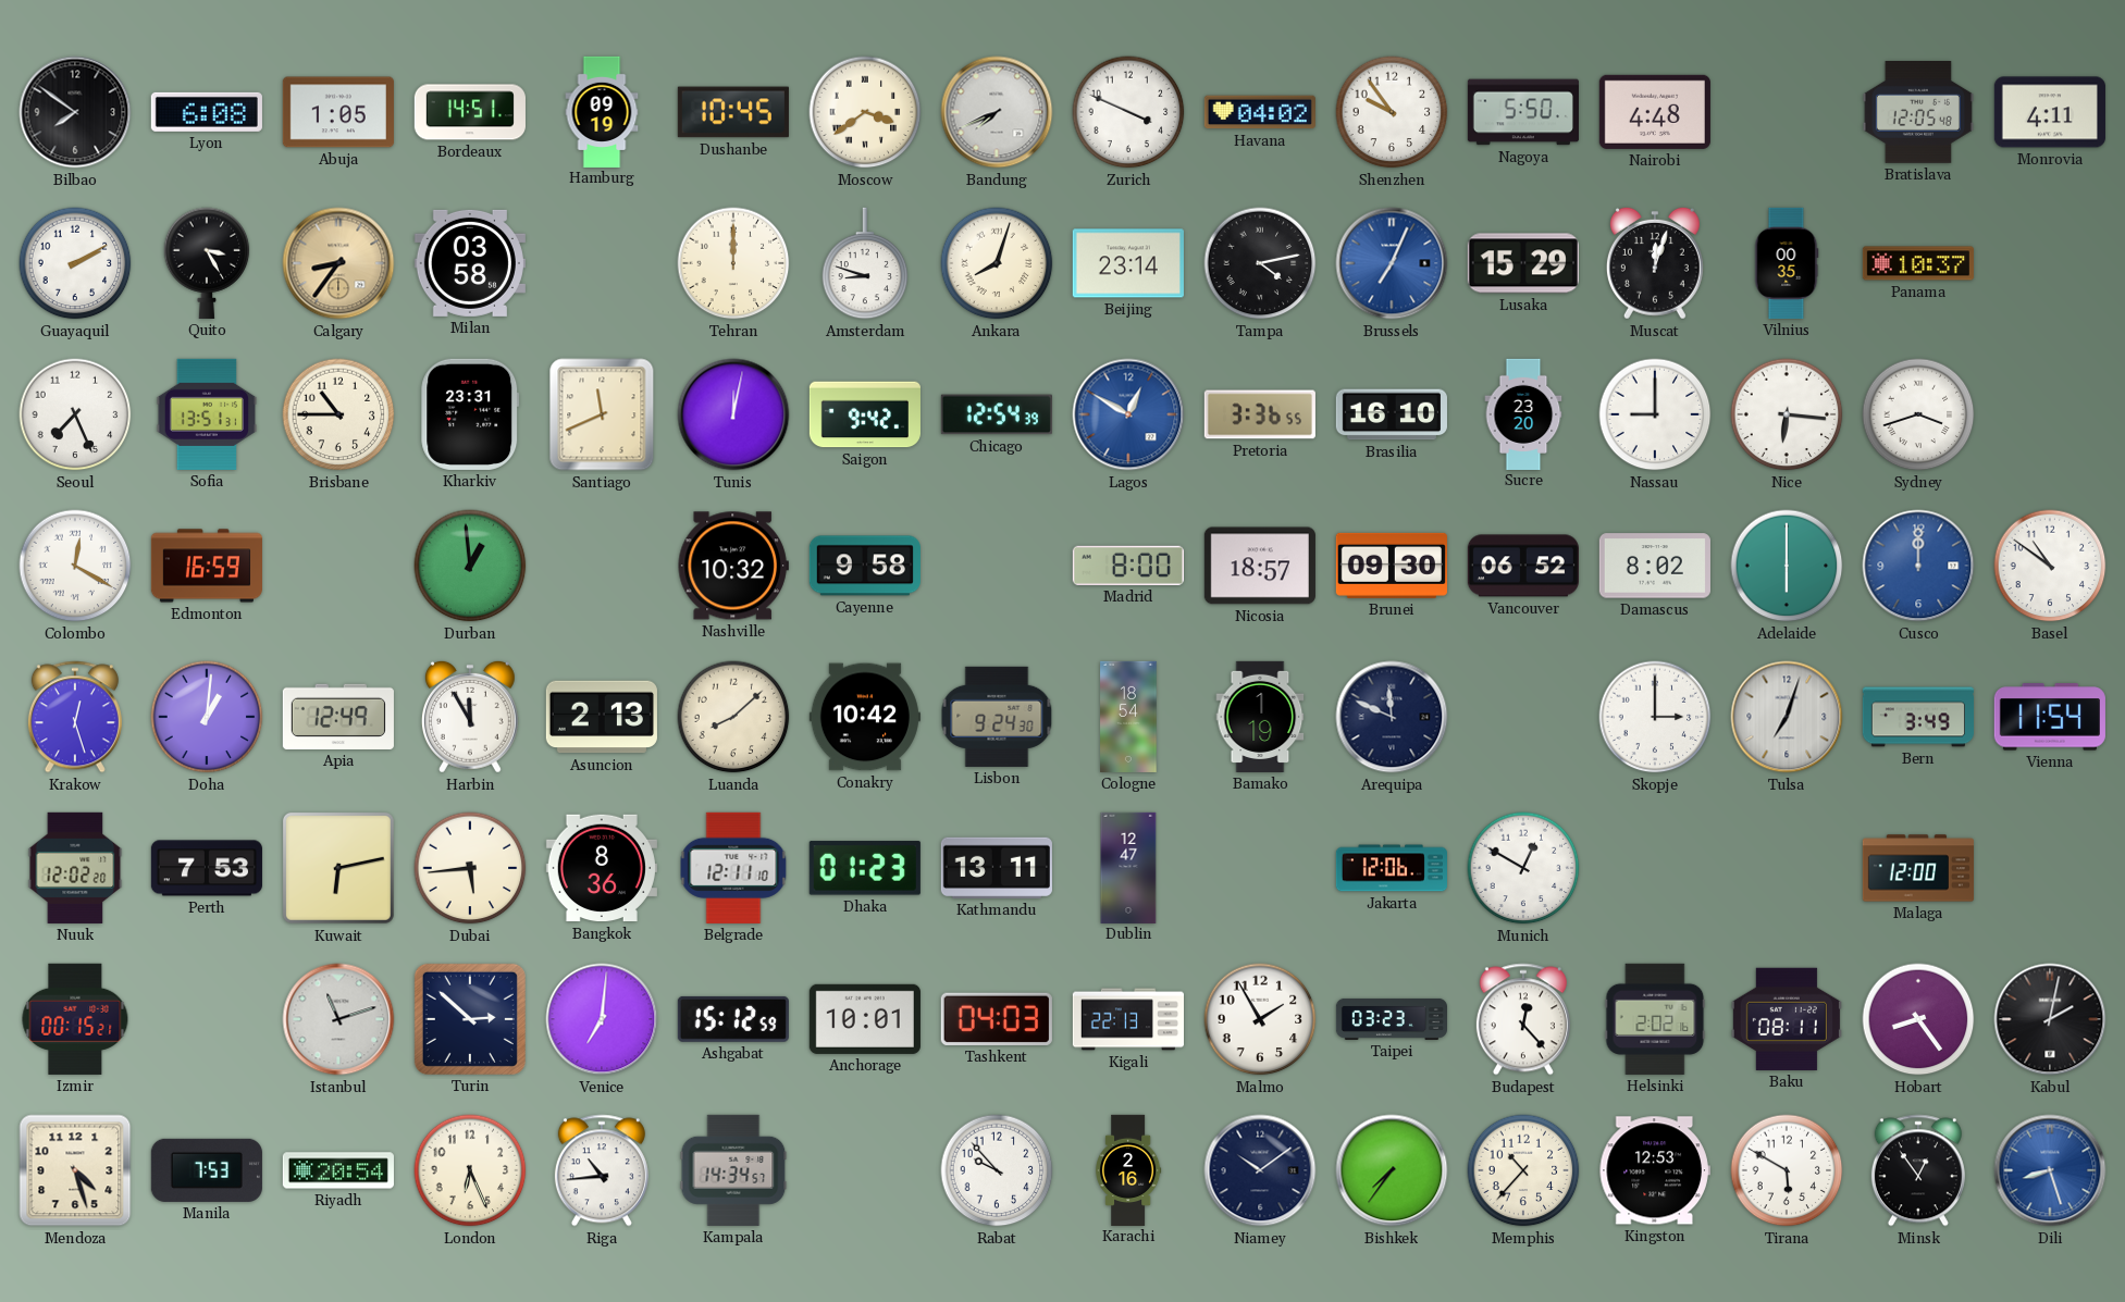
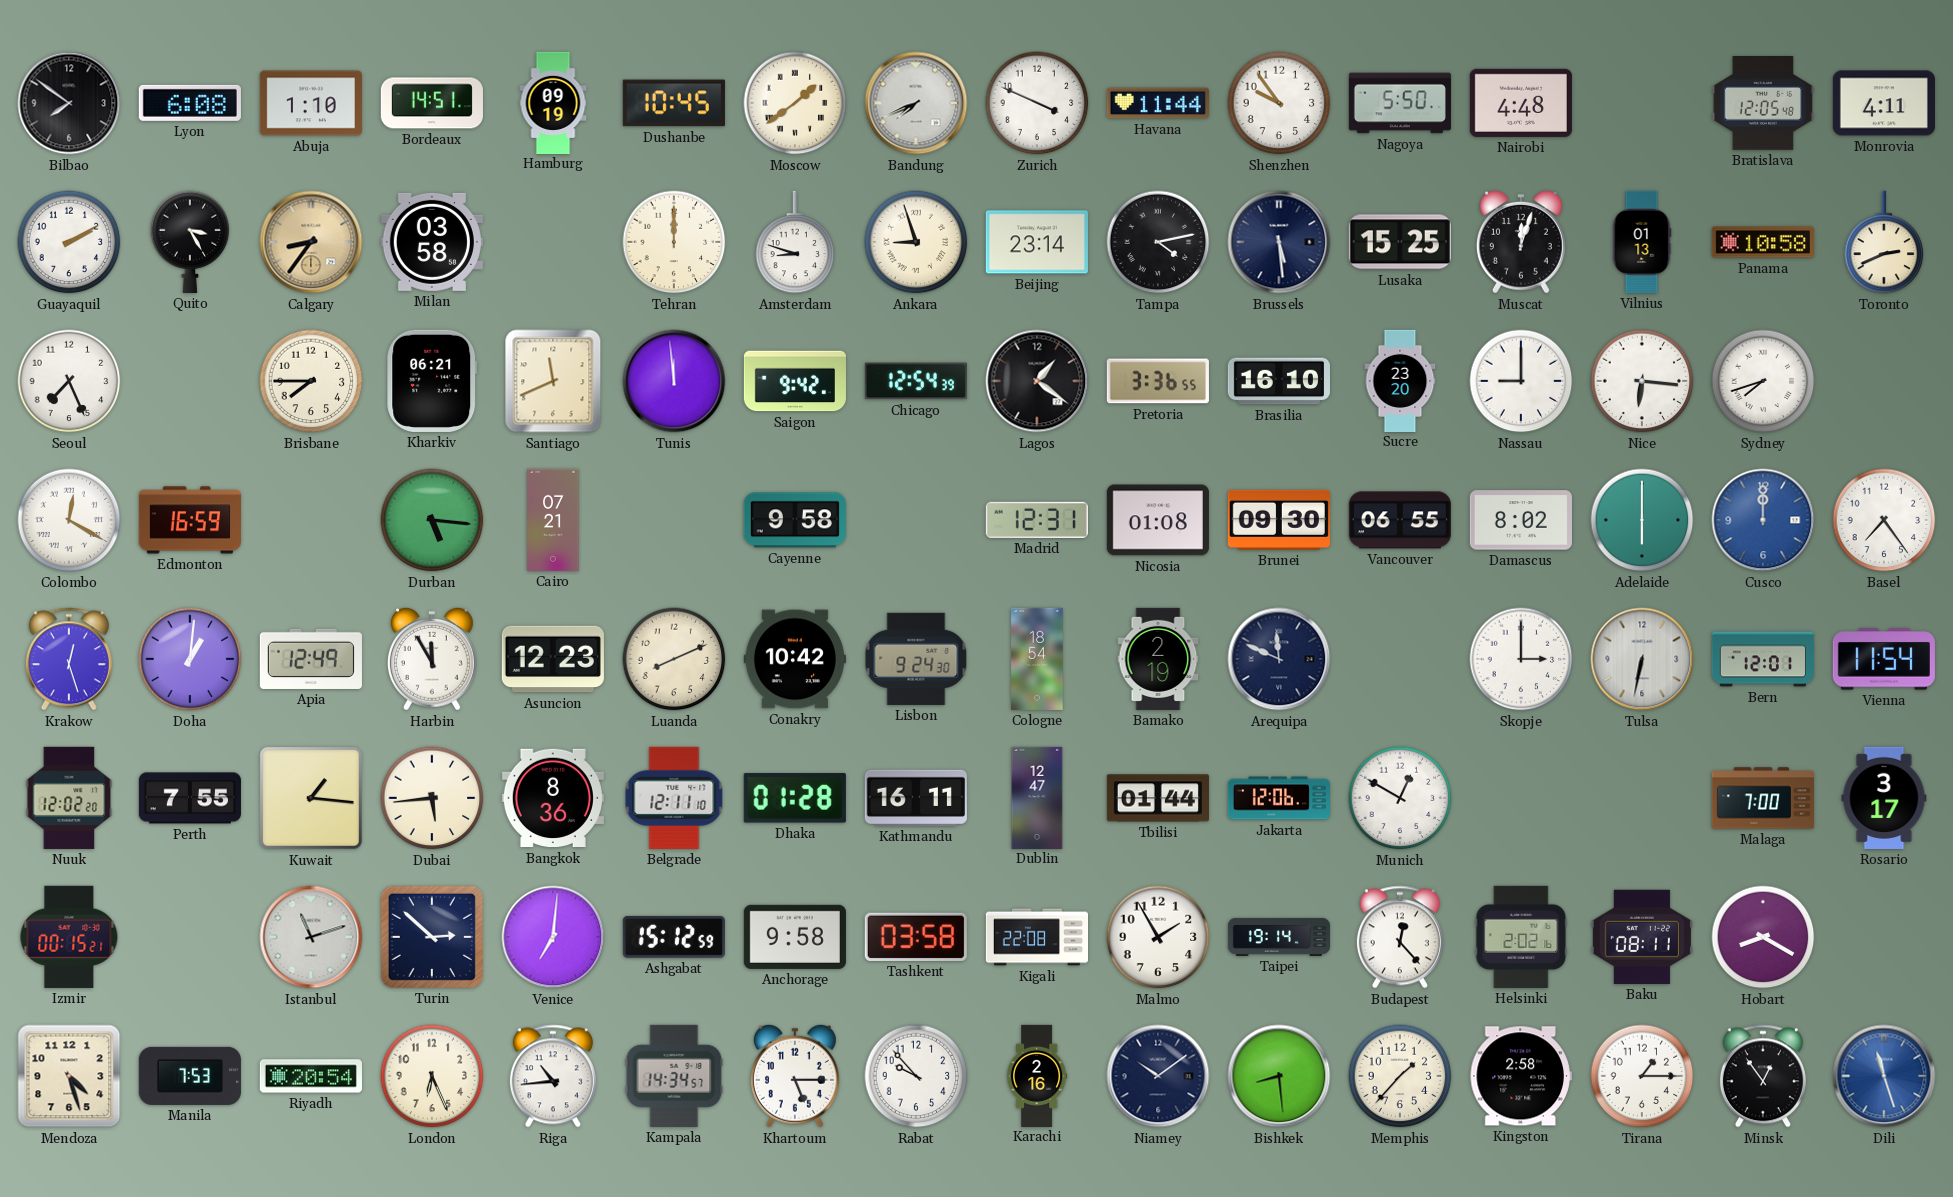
Abuja: 1:05 -> 1:10
Moscow: 3:39 -> 1:39
Havana: 04:02 -> 11:44
Ankara: 8:03 -> 8:57
Brussels: 7:04 -> 5:29
Brussels dial: blue -> navy
Lusaka: 15:29 -> 15:25
Vilnius: 00:35 -> 01:13
Panama: 10:37 -> 10:58
Toronto: none -> 2:41
Sofia: 13:51 -> none
Brisbane: 10:45 -> 7:45
Kharkiv: 23:31 -> 06:21
Tunis: 12:02 -> 11:59
Lagos: 12:50 -> 1:21
Lagos dial: blue -> black
Sydney: 3:42 -> 7:42
Durban: 12:59 -> 5:16
Cairo: none -> 07:21
Nashville: 10:32 -> none
Madrid: 8:00 -> 12:31
Nicosia: 18:57 -> 01:08
Vancouver: 06:52 -> 06:55
Basel: 10:51 -> 7:24
Asuncion: 2:13 -> 12:23
Luanda: 8:08 -> 8:11
Bamako: 1:19 -> 2:19
Tulsa: 7:03 -> 6:32
Bern: 3:49 -> 12:01
Perth: 7:53 -> 7:55
Kuwait: 6:13 -> 1:16
Dhaka: 01:23 -> 01:28
Kathmandu: 13:11 -> 16:11
Tbilisi: none -> 01:44
Malaga: 12:00 -> 7:00
Rosario: none -> 3:17
Anchorage: 10:01 -> 9:58
Tashkent: 04:03 -> 03:58
Kigali: 22:13 -> 22:08
Taipei: 03:23 -> 19:14
Hobart: 8:24 -> 8:20
Kabul: 2:02 -> none
Khartoum: none -> 5:15
Bishkek: 7:36 -> 8:29
Memphis: 10:37 -> 1:37
Kingston: 12:53 -> 2:58
Tirana: 5:50 -> 1:15
Dili: 8:27 -> 11:27
